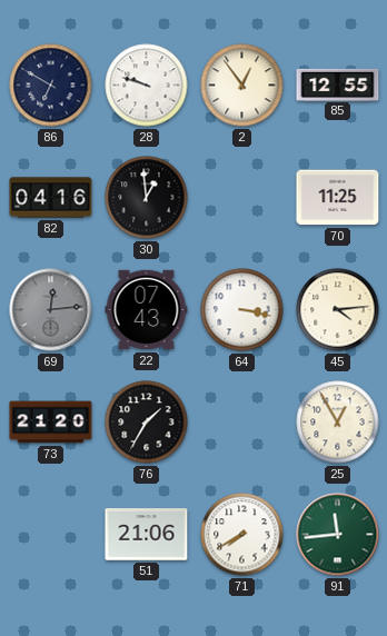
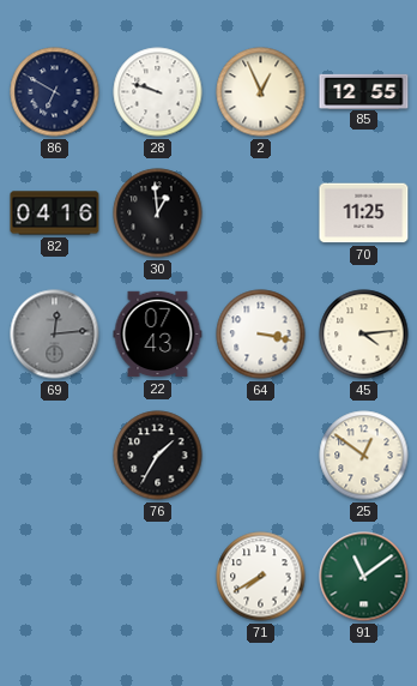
2: 12:54 -> 12:56
73: 21:20 -> none
25: 12:55 -> 12:51
51: 21:06 -> none
91: 11:44 -> 11:09
